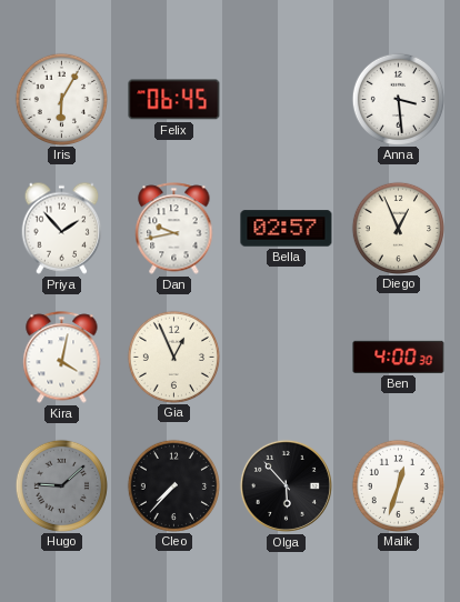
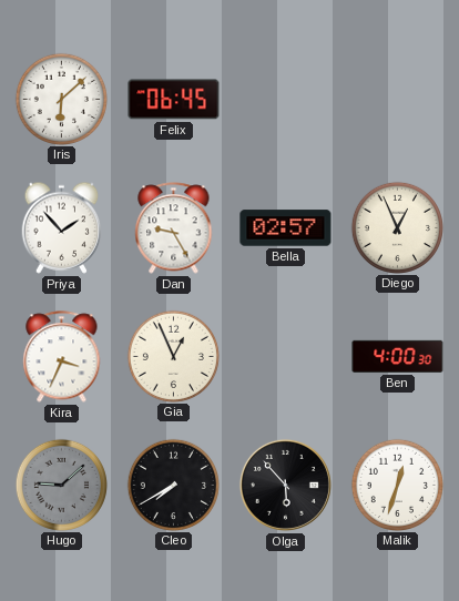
Iris: 6:05 -> 6:08
Anna: 3:29 -> none
Dan: 9:43 -> 9:25
Kira: 4:02 -> 3:34
Cleo: 7:37 -> 7:40
